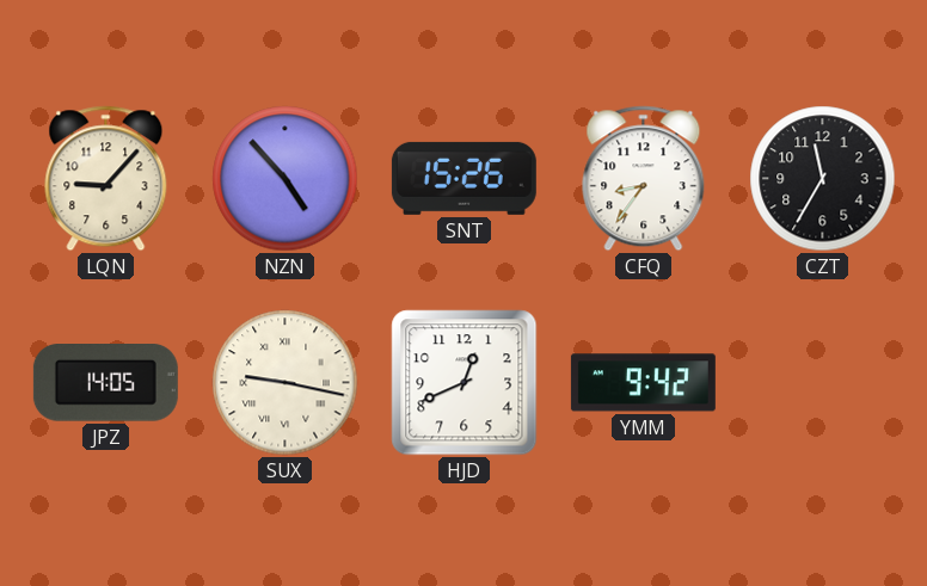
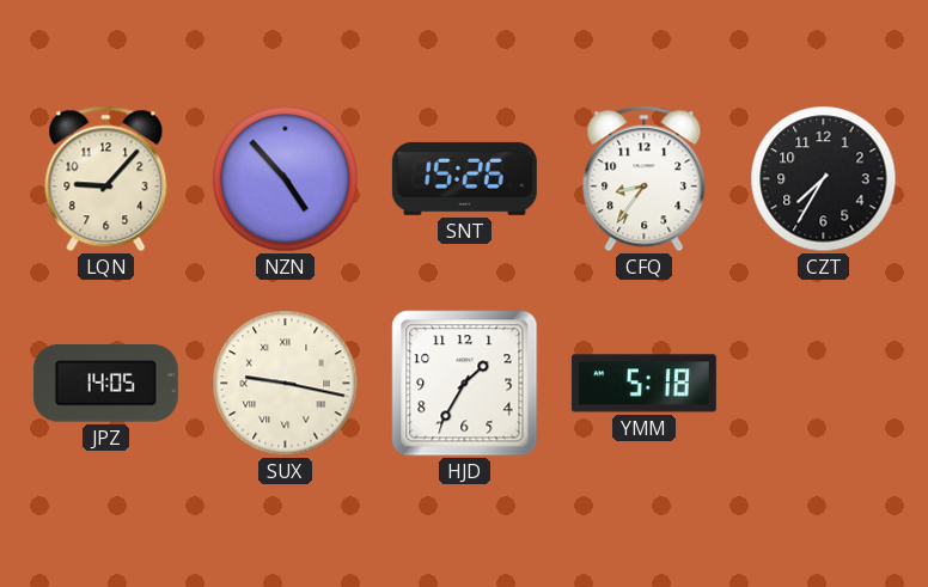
CZT: 11:35 -> 7:35
HJD: 12:41 -> 1:35
YMM: 9:42 -> 5:18
